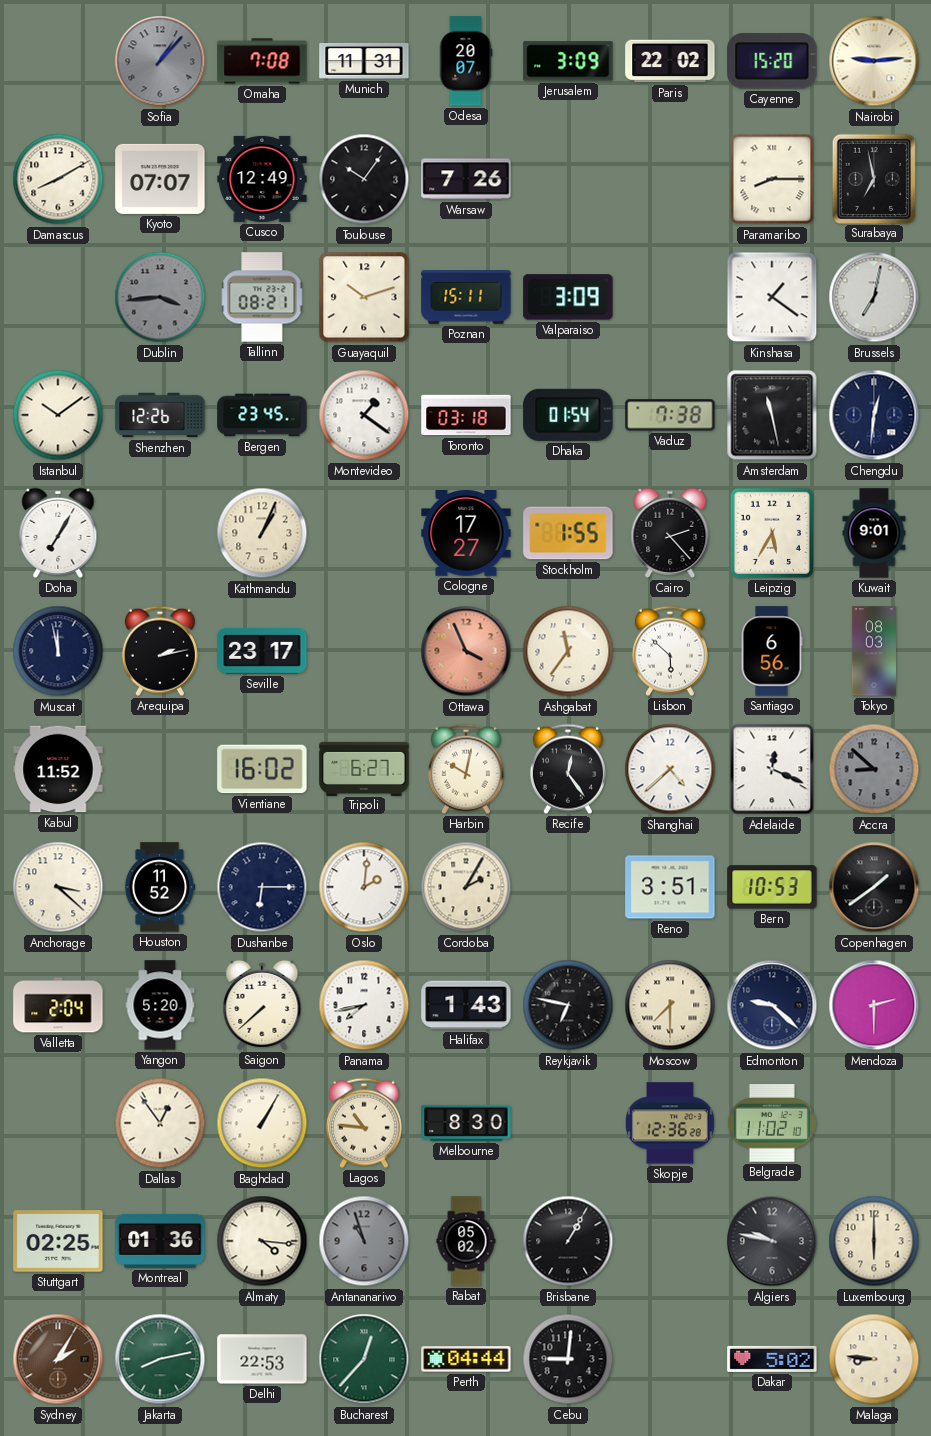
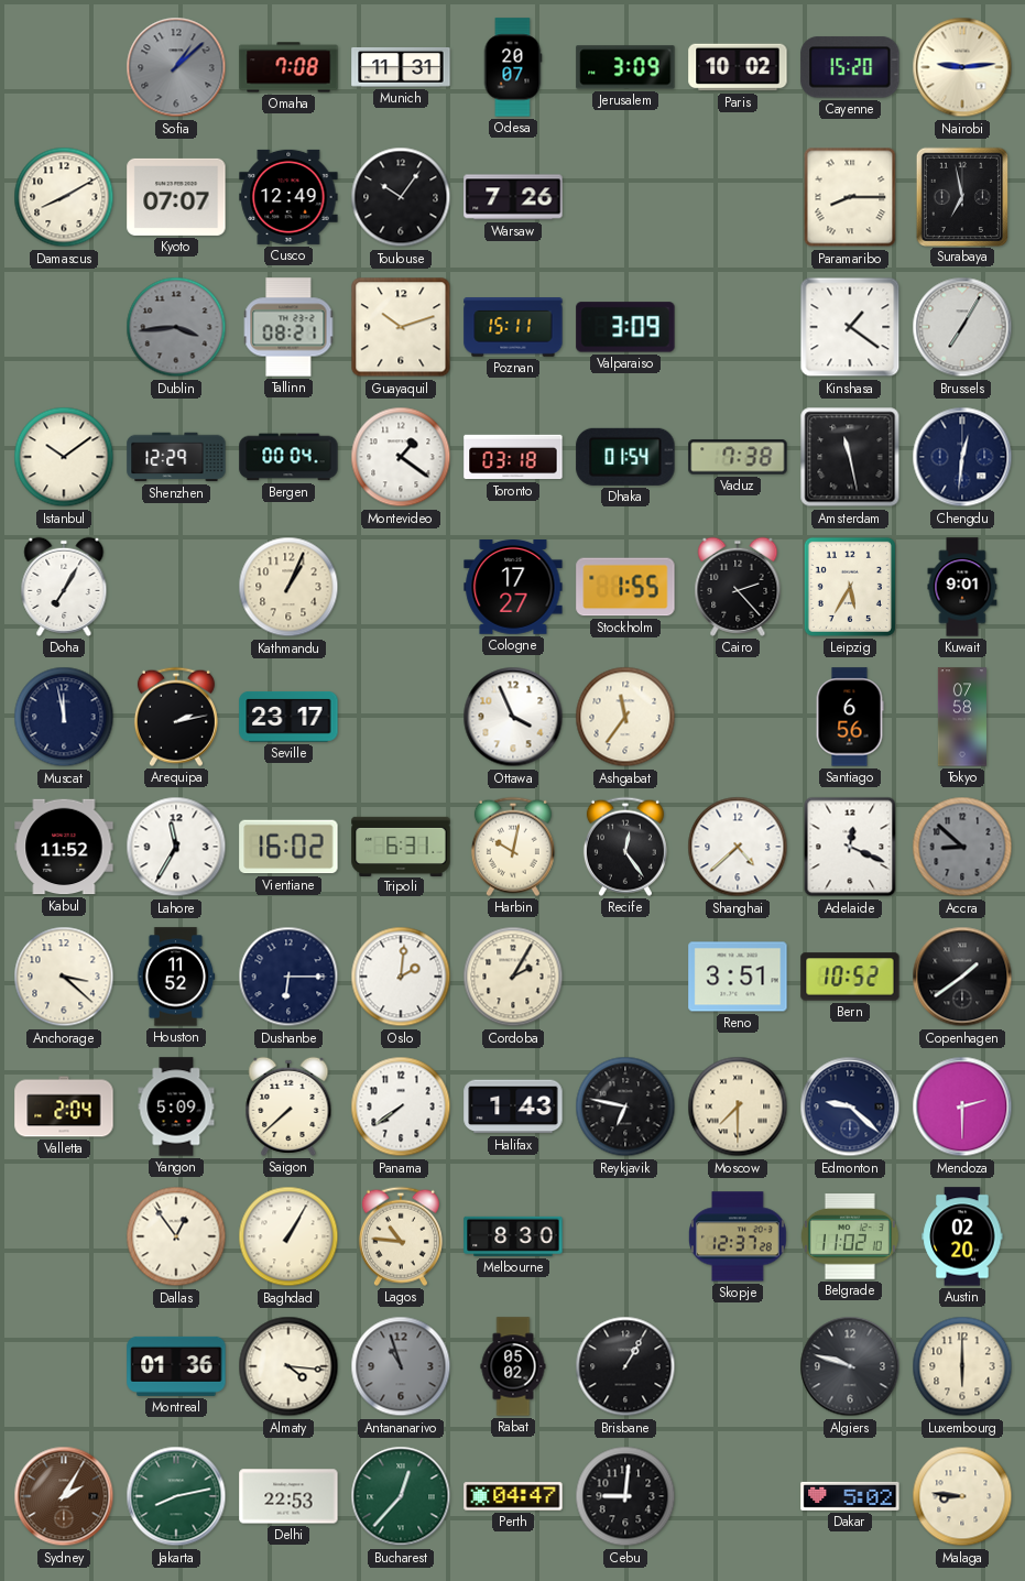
Sofia: 1:07 -> 1:08
Paris: 22:02 -> 10:02
Brussels: 7:02 -> 7:05
Shenzhen: 12:26 -> 12:29
Bergen: 23:45 -> 00:04
Ottawa dial: salmon -> white
Lisbon: 5:52 -> none
Tokyo: 08:03 -> 07:58
Lahore: none -> 11:35
Tripoli: 6:27 -> 6:31
Bern: 10:53 -> 10:52
Yangon: 5:20 -> 5:09
Panama: 7:43 -> 7:39
Skopje: 12:36 -> 12:37
Austin: none -> 02:20
Stuttgart: 02:25 -> none
Algiers: 9:47 -> 9:48
Perth: 04:44 -> 04:47
